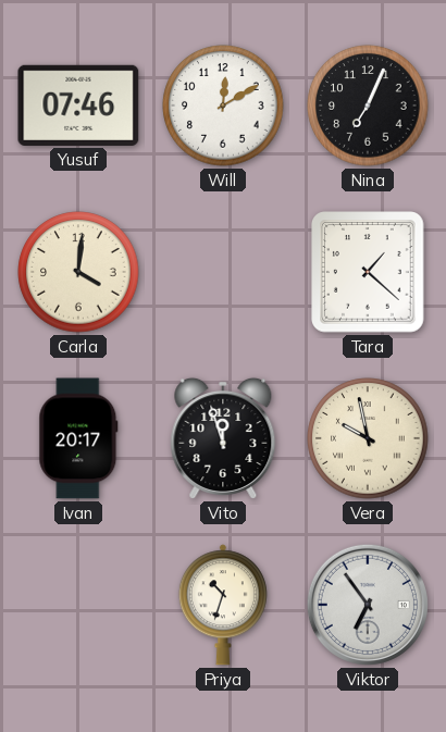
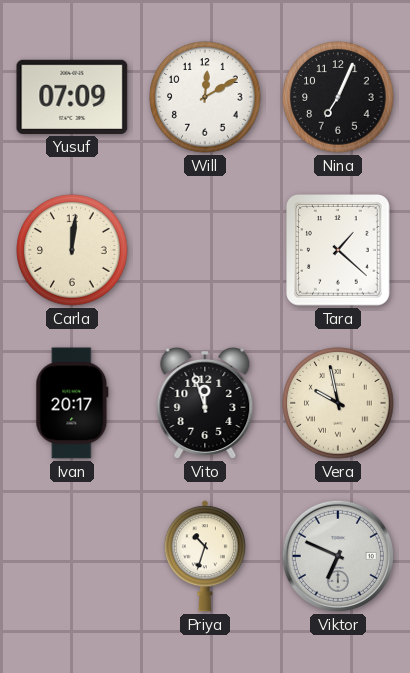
Yusuf: 07:46 -> 07:09
Carla: 4:01 -> 12:01
Viktor: 6:54 -> 6:49
